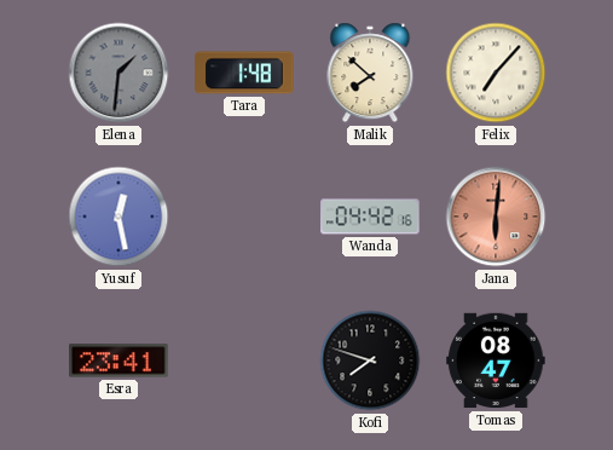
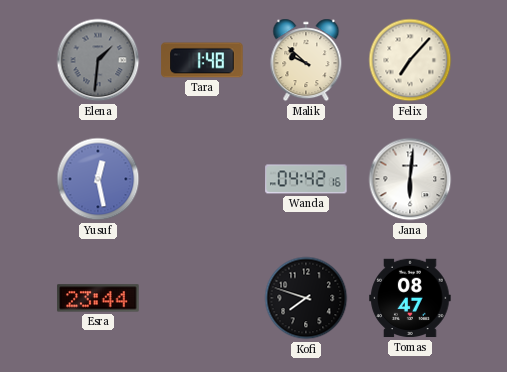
Malik: 7:52 -> 9:52
Jana dial: salmon -> white
Esra: 23:41 -> 23:44
